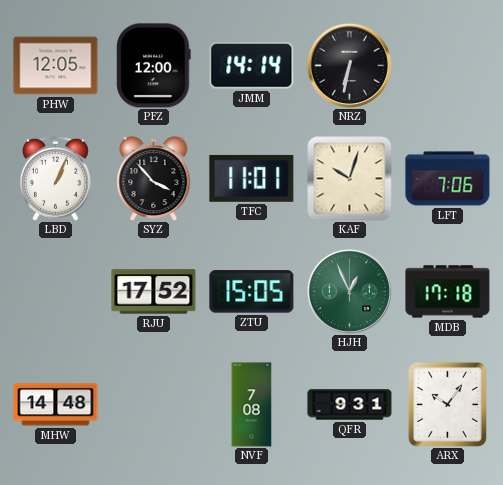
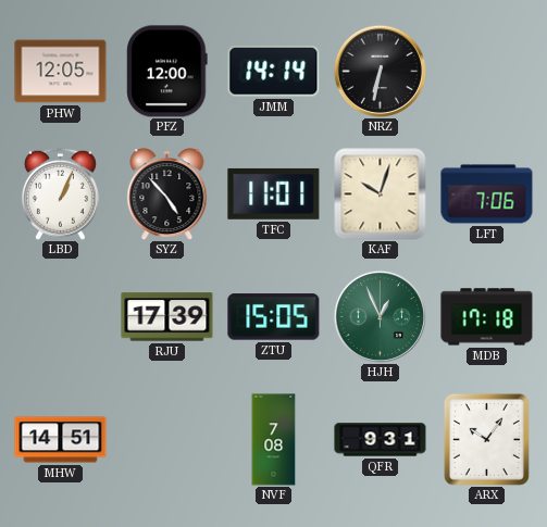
SYZ: 3:53 -> 4:53
RJU: 17:52 -> 17:39
MHW: 14:48 -> 14:51
